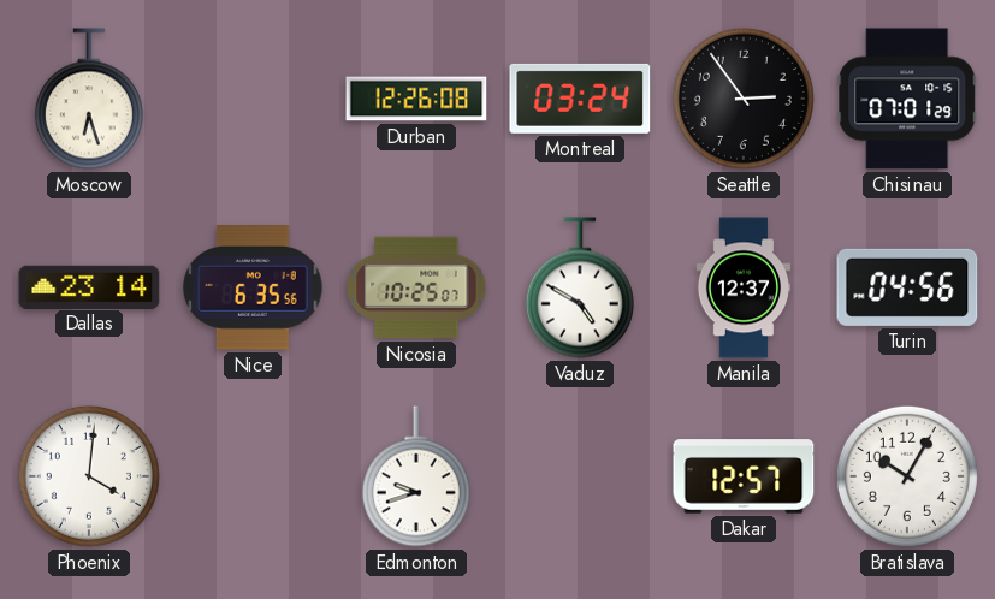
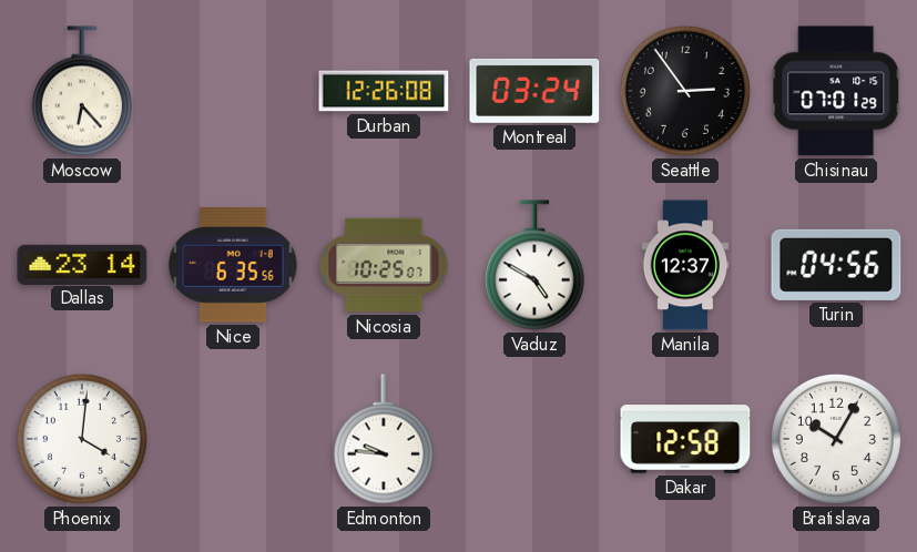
Moscow: 6:27 -> 6:23
Edmonton: 9:42 -> 9:46
Dakar: 12:57 -> 12:58
